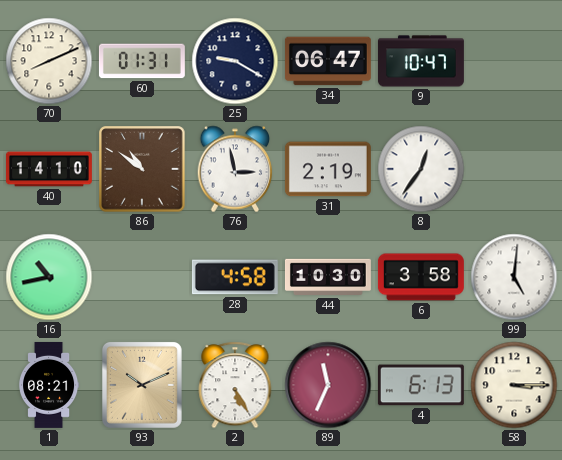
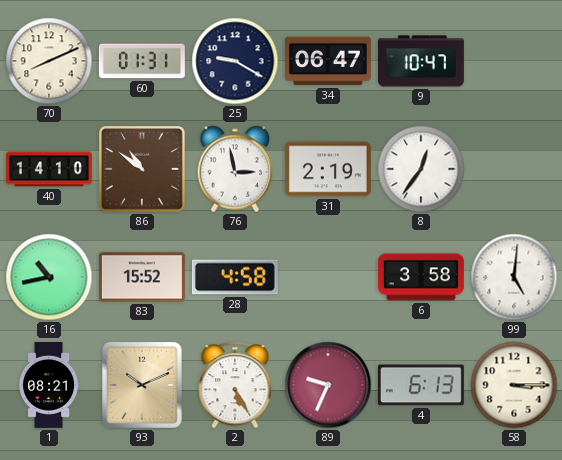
83: none -> 15:52
44: 10:30 -> none
89: 11:34 -> 9:34
